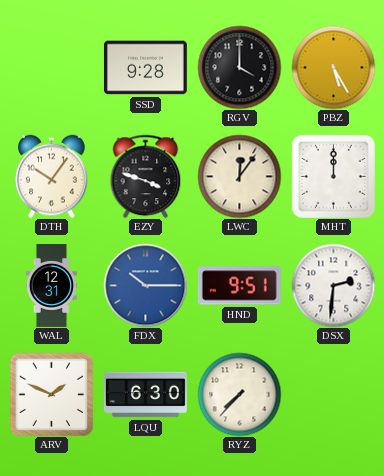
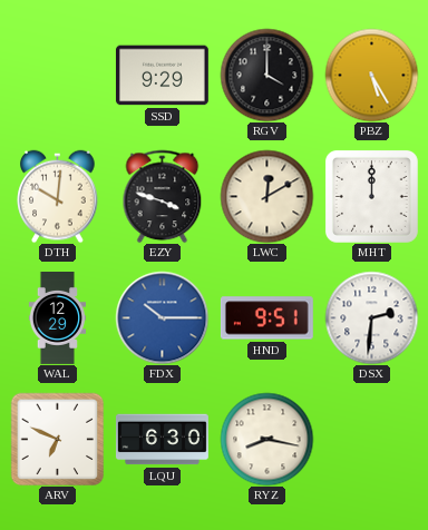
SSD: 9:28 -> 9:29
DTH: 10:06 -> 10:01
LWC: 12:06 -> 12:10
WAL: 12:31 -> 12:29
ARV: 1:49 -> 6:49
RYZ: 7:37 -> 8:17
